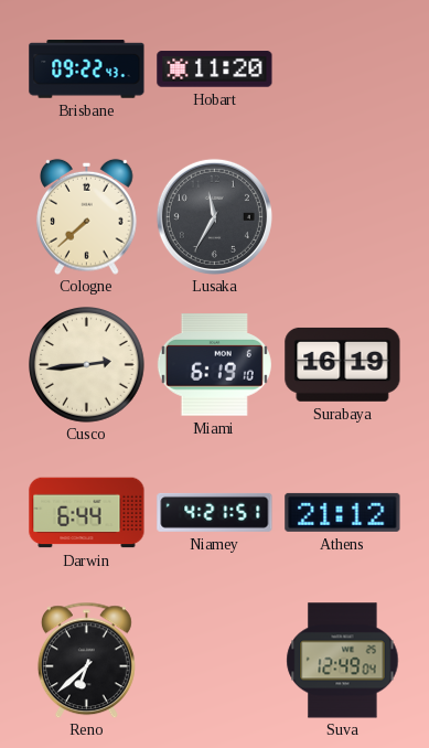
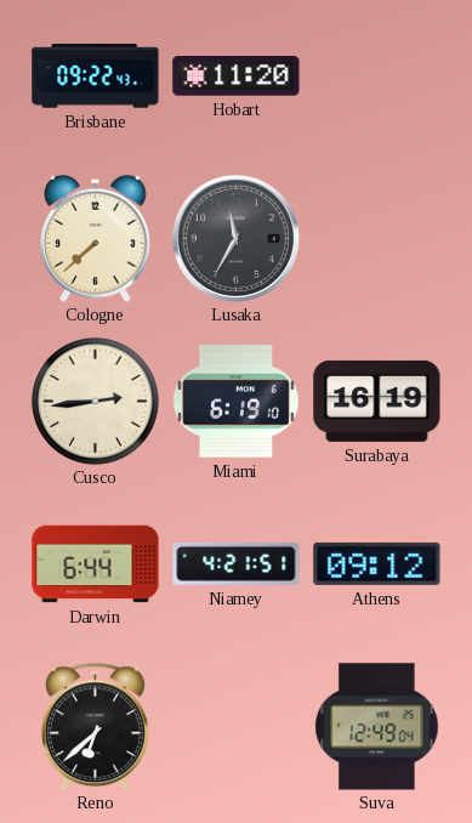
Athens: 21:12 -> 09:12
